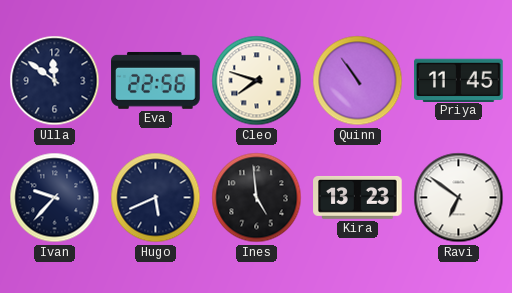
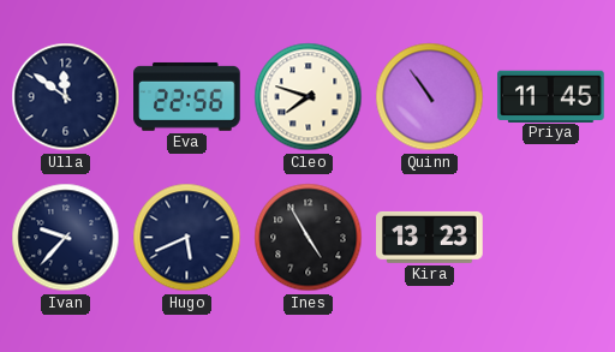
Ines: 4:59 -> 4:55
Ravi: 6:51 -> none
